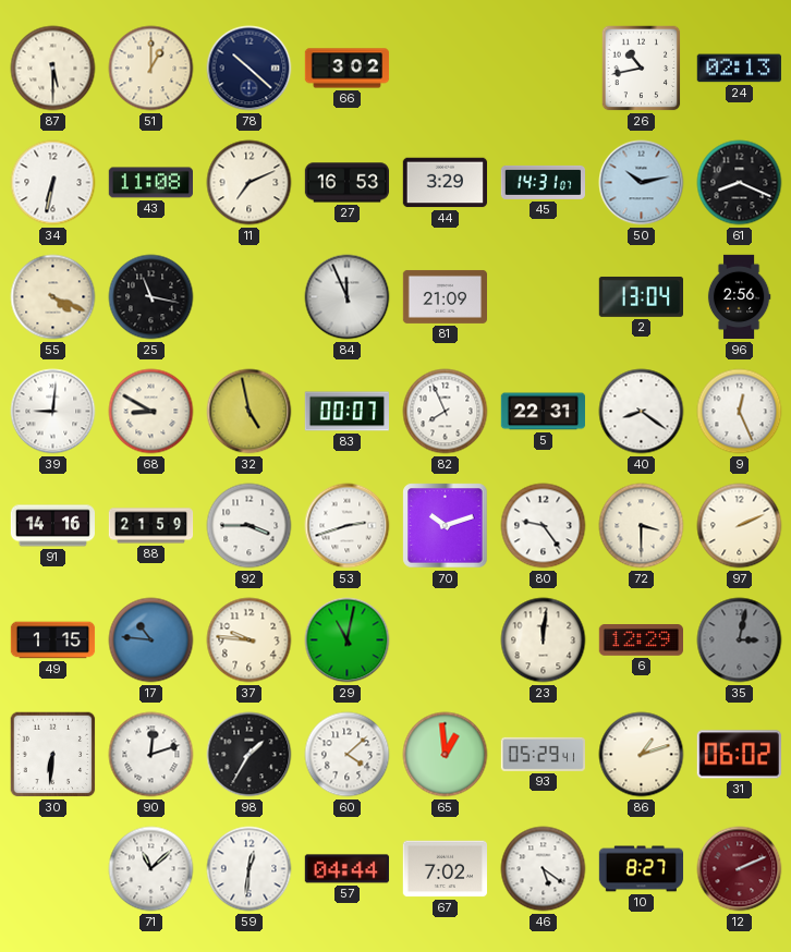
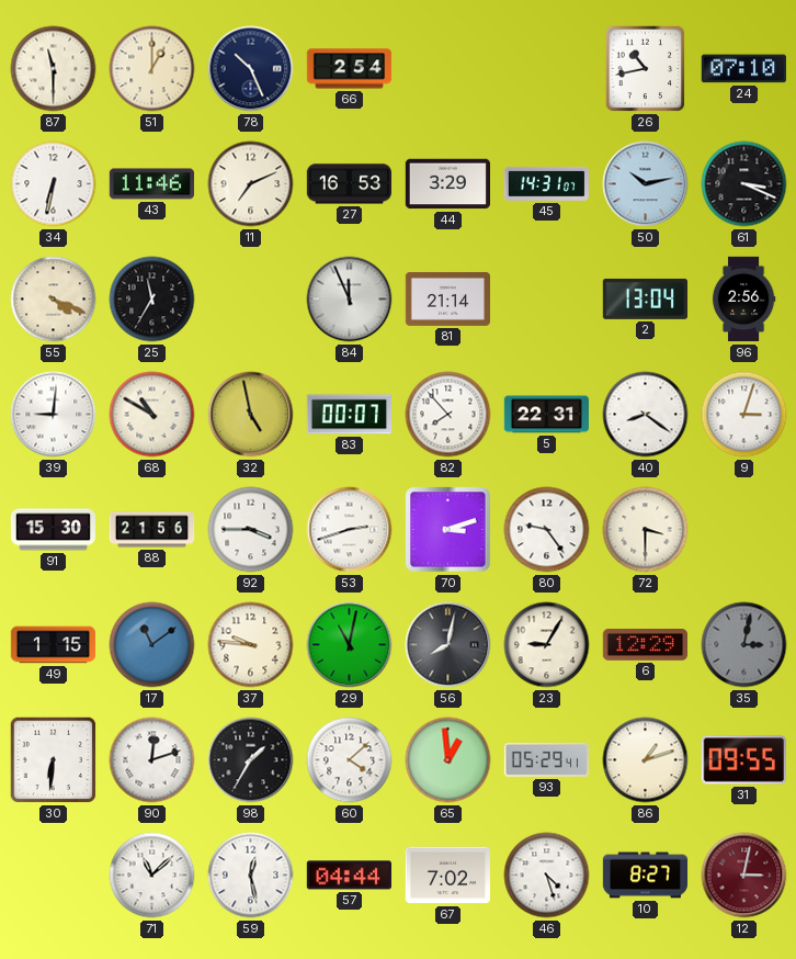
87: 5:30 -> 11:30
78: 10:22 -> 10:26
66: 3:02 -> 2:54
24: 02:13 -> 07:10
43: 11:08 -> 11:46
61: 8:19 -> 3:19
25: 11:17 -> 11:35
81: 21:09 -> 21:14
68: 8:50 -> 10:50
82: 7:56 -> 7:53
9: 12:26 -> 3:03
91: 14:16 -> 15:30
88: 21:59 -> 21:56
70: 10:12 -> 3:12
97: 2:11 -> none
17: 10:46 -> 11:09
56: none -> 8:02
23: 12:01 -> 9:05
31: 06:02 -> 09:55
59: 12:31 -> 12:28
46: 5:21 -> 4:27
12: 2:11 -> 3:02
